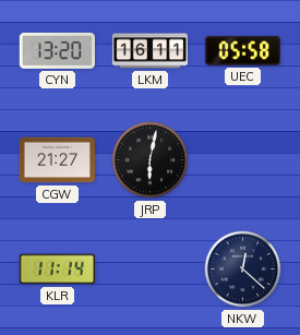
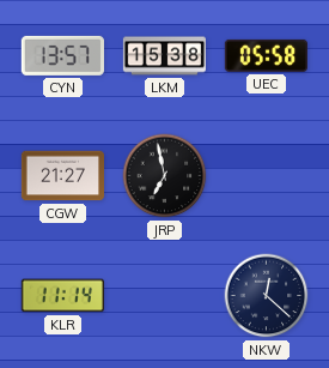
CYN: 13:20 -> 13:57
LKM: 16:11 -> 15:38
JRP: 6:02 -> 6:58
